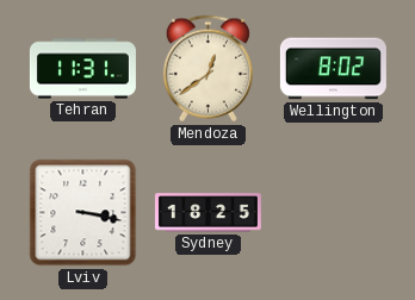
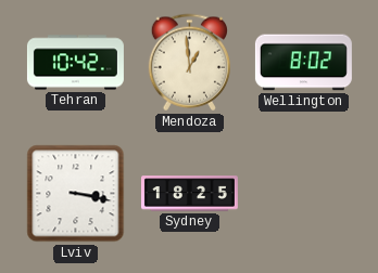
Tehran: 11:31 -> 10:42
Mendoza: 12:39 -> 12:59
